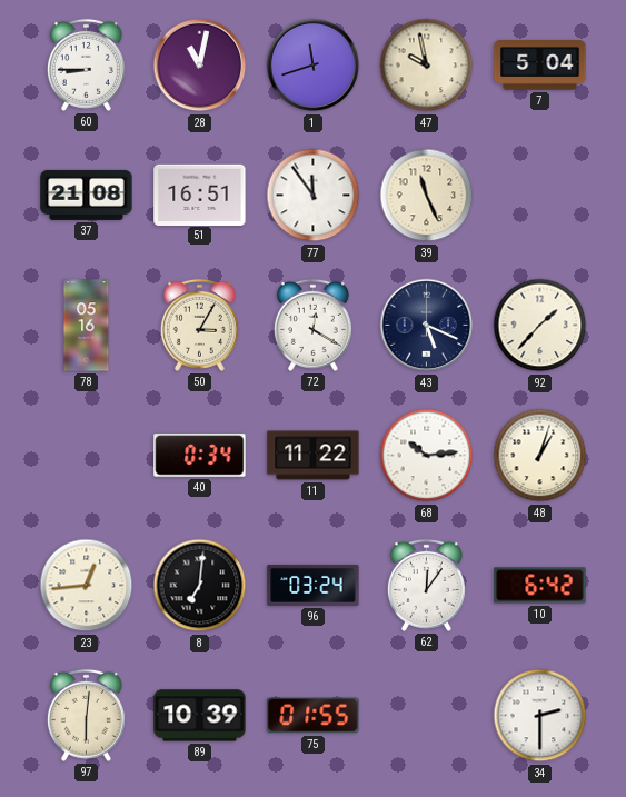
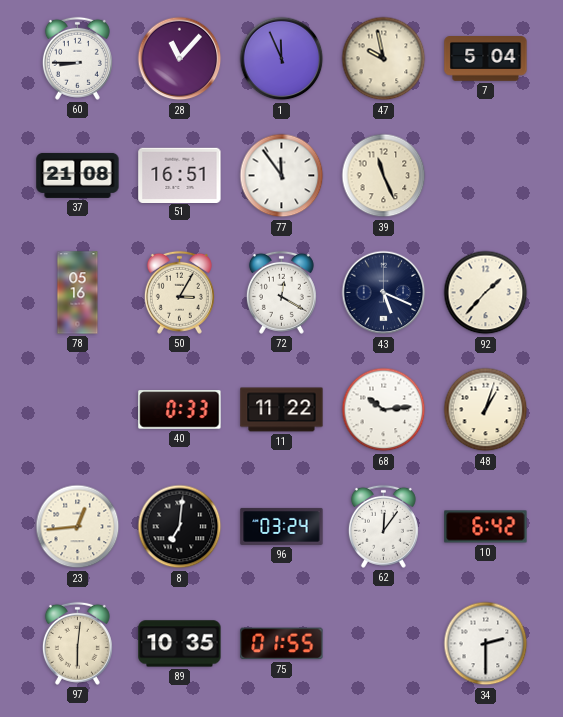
28: 11:02 -> 11:07
1: 11:42 -> 11:56
40: 0:34 -> 0:33
89: 10:39 -> 10:35
